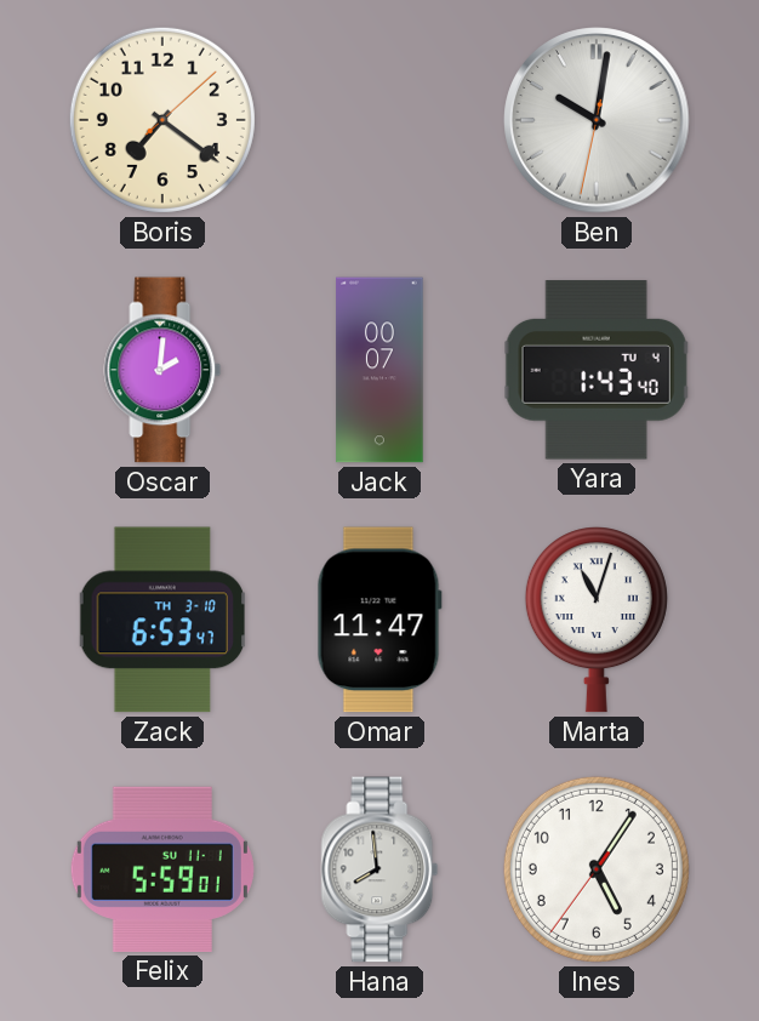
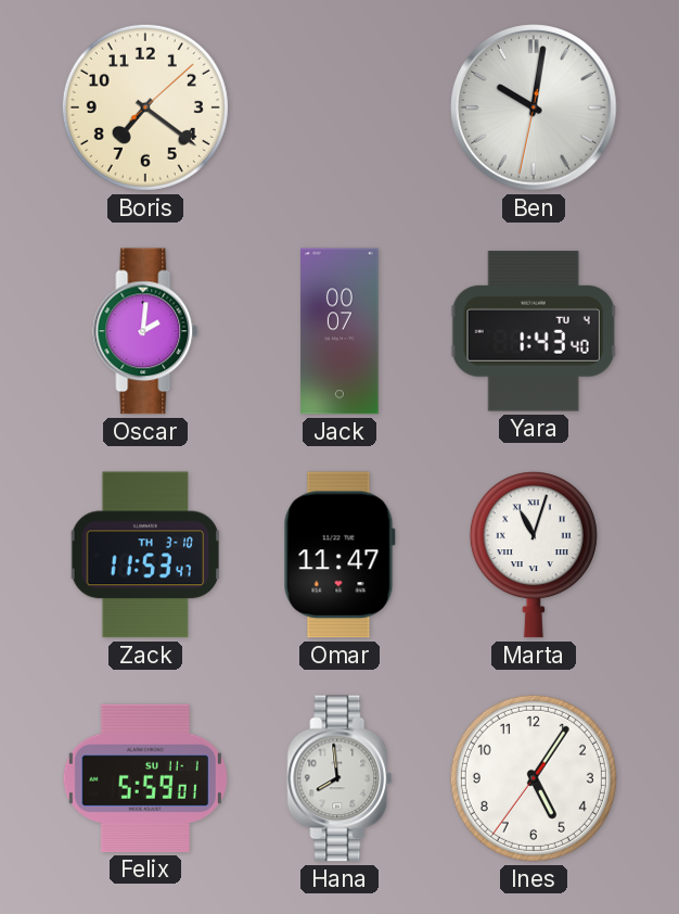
Zack: 6:53 -> 11:53
